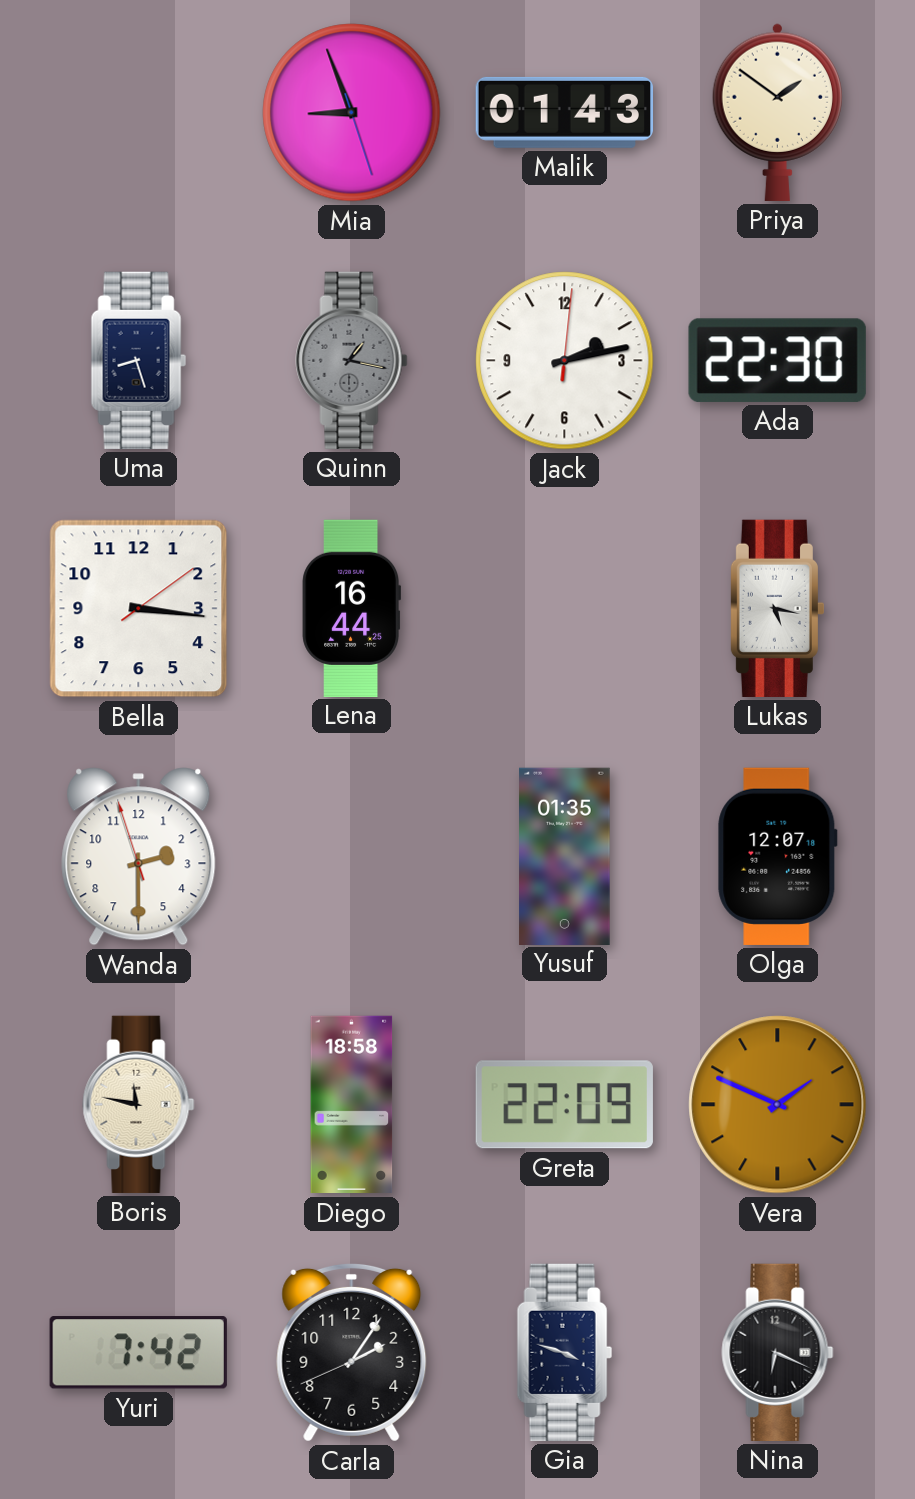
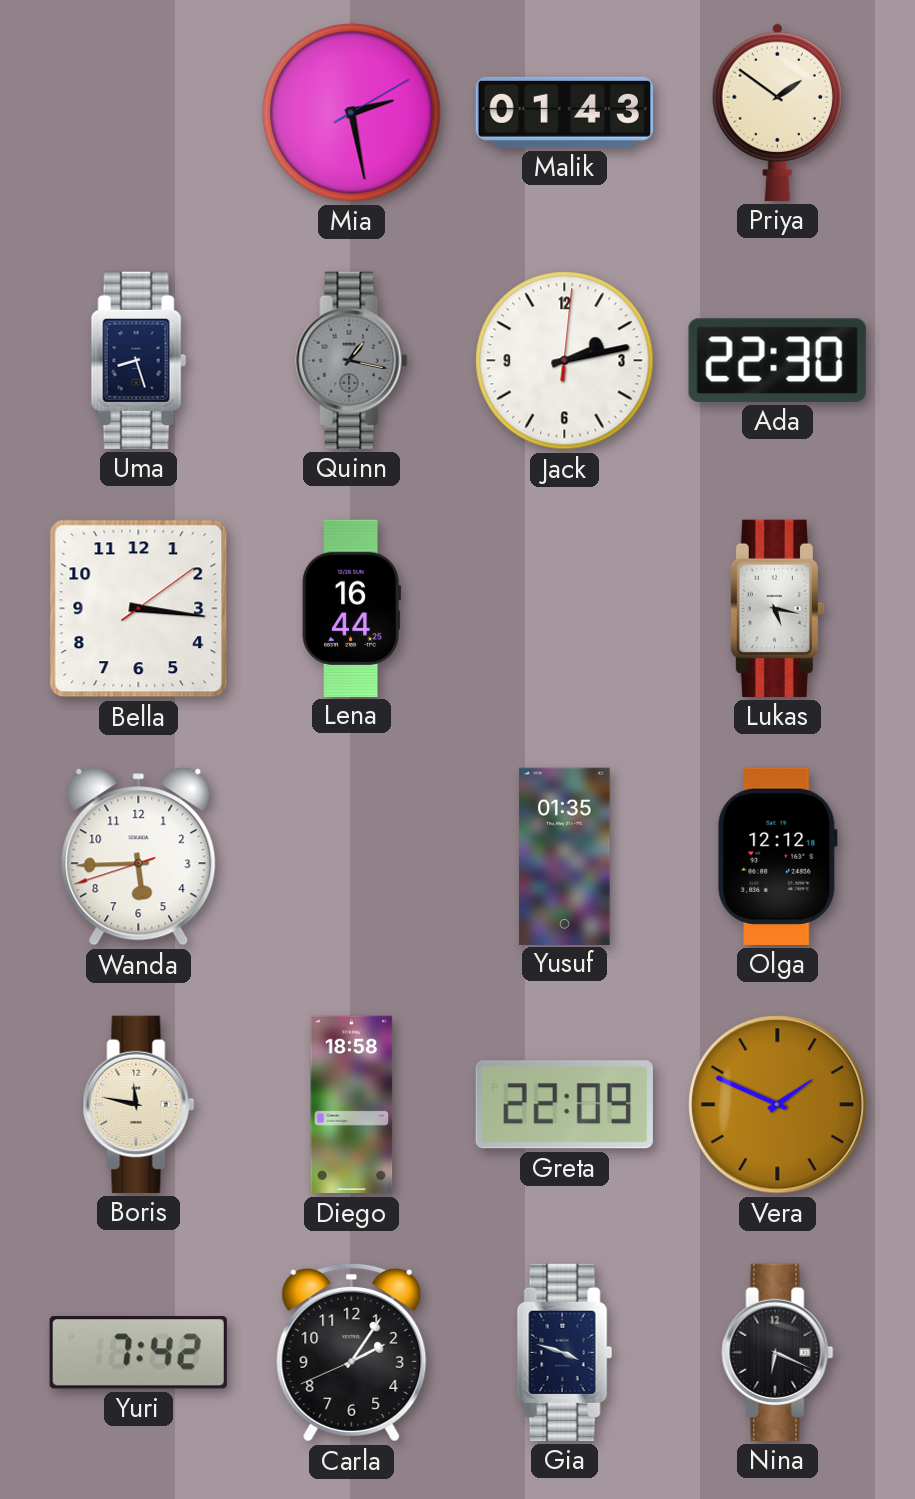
Mia: 8:56 -> 2:28
Wanda: 2:29 -> 5:44
Olga: 12:07 -> 12:12
